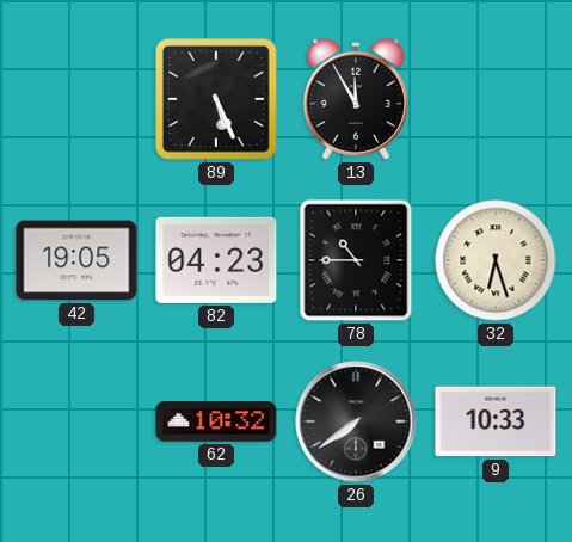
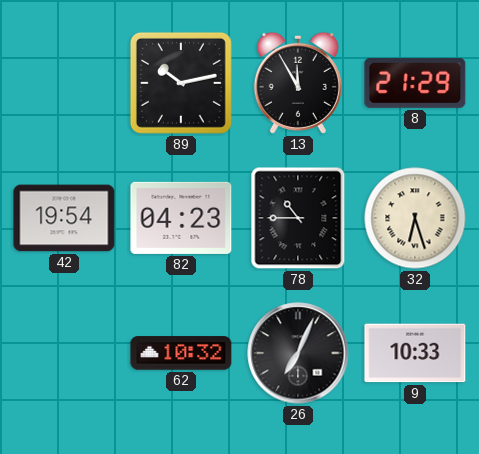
89: 5:26 -> 10:13
8: none -> 21:29
42: 19:05 -> 19:54
26: 7:39 -> 7:04
